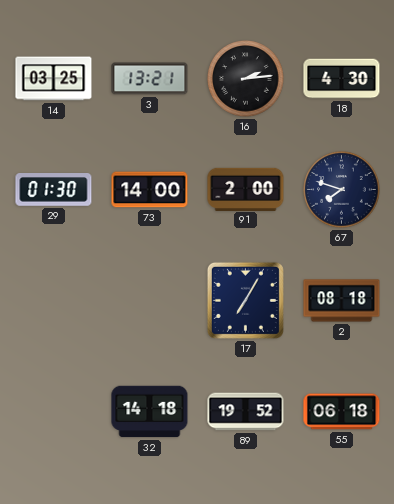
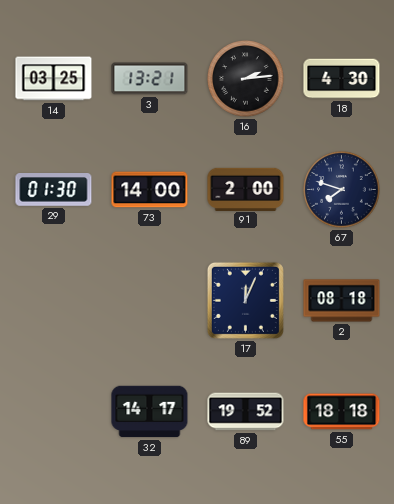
17: 7:05 -> 12:04
32: 14:18 -> 14:17
55: 06:18 -> 18:18
